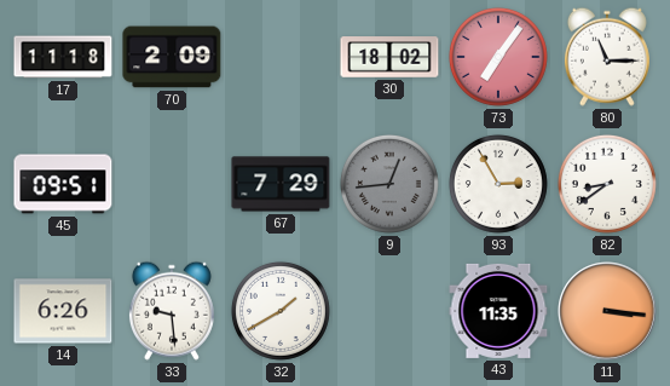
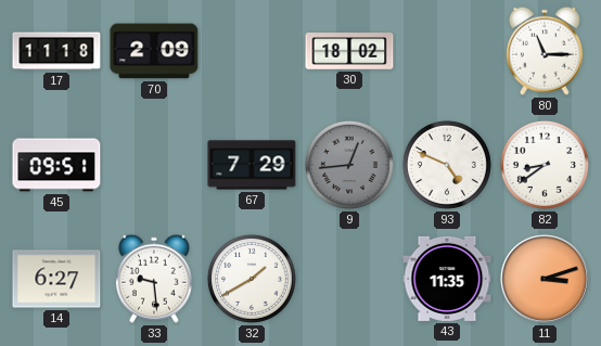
73: 7:06 -> none
93: 2:55 -> 4:49
14: 6:26 -> 6:27
11: 3:16 -> 3:12
